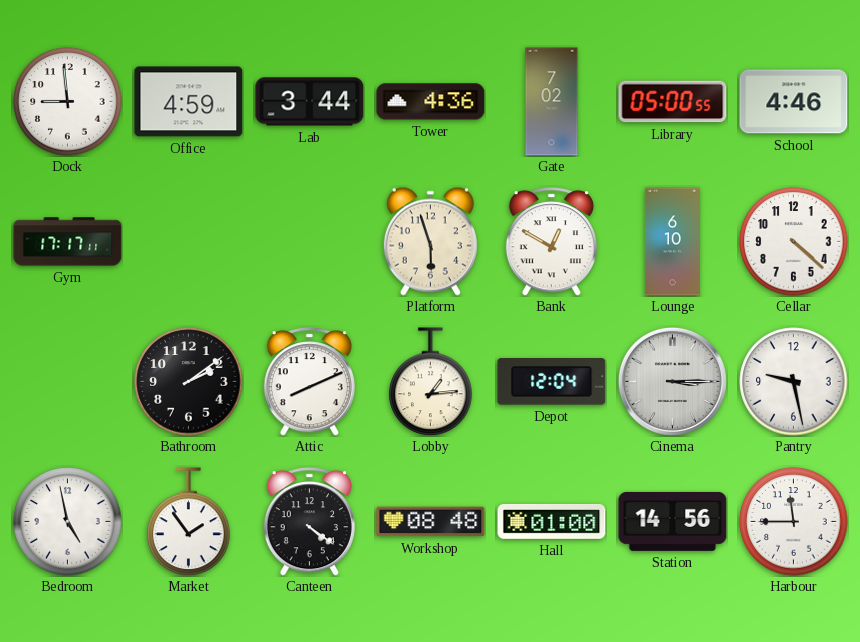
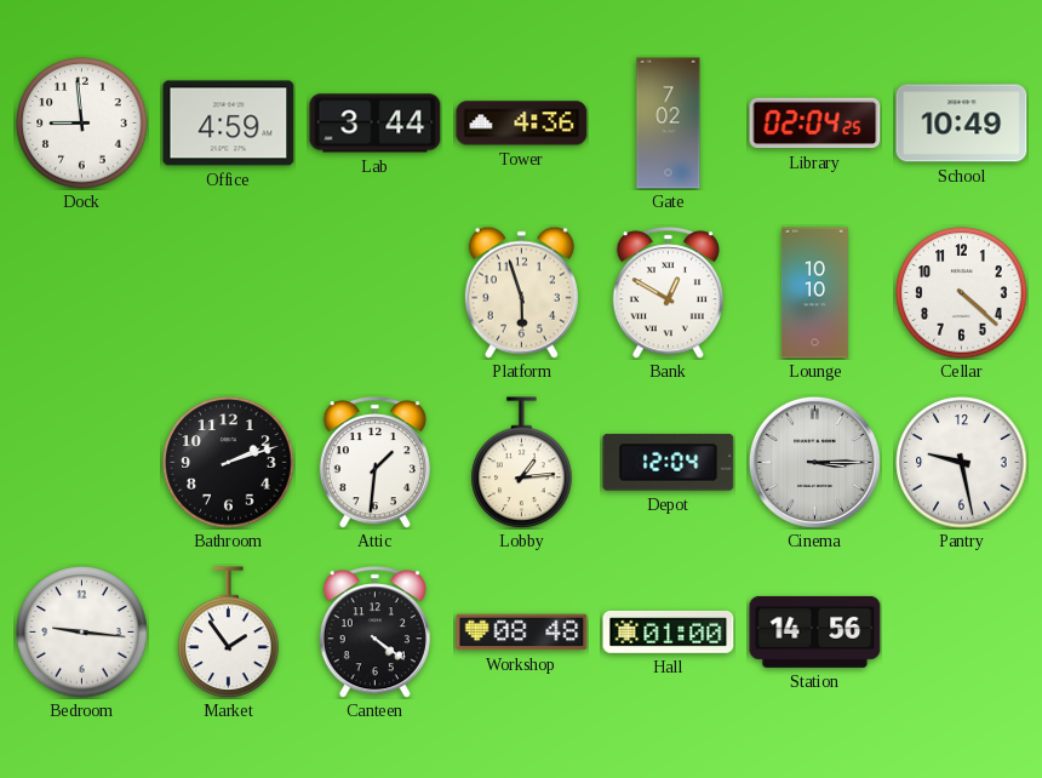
Library: 05:00 -> 02:04
School: 4:46 -> 10:49
Gym: 17:17 -> none
Lounge: 6:10 -> 10:10
Bathroom: 2:09 -> 2:12
Attic: 8:11 -> 1:31
Bedroom: 4:58 -> 9:16
Harbour: 11:45 -> none
